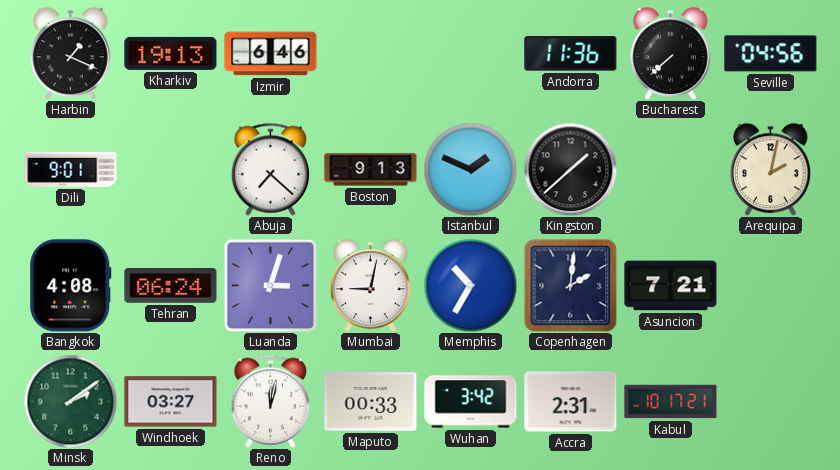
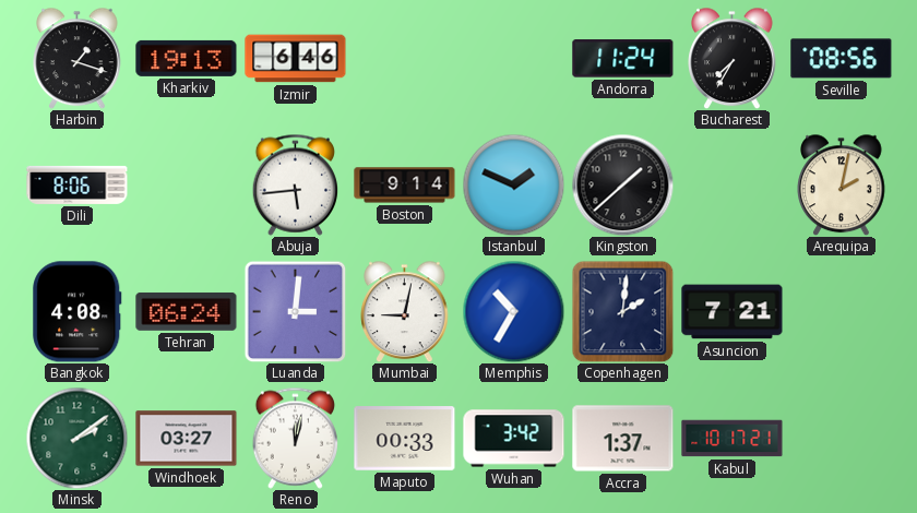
Harbin: 1:19 -> 1:18
Andorra: 11:36 -> 11:24
Bucharest: 7:38 -> 7:35
Seville: 04:56 -> 08:56
Dili: 9:01 -> 8:06
Abuja: 7:22 -> 5:44
Boston: 9:13 -> 9:14
Luanda: 3:03 -> 3:01
Accra: 2:31 -> 1:37
